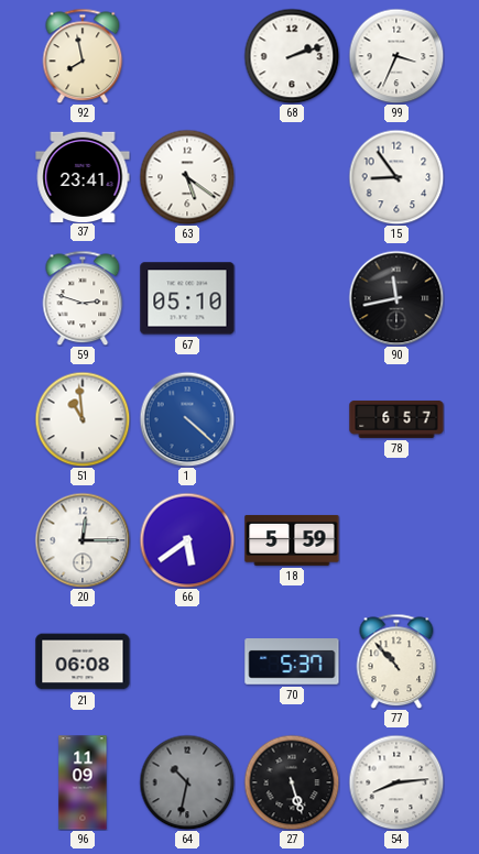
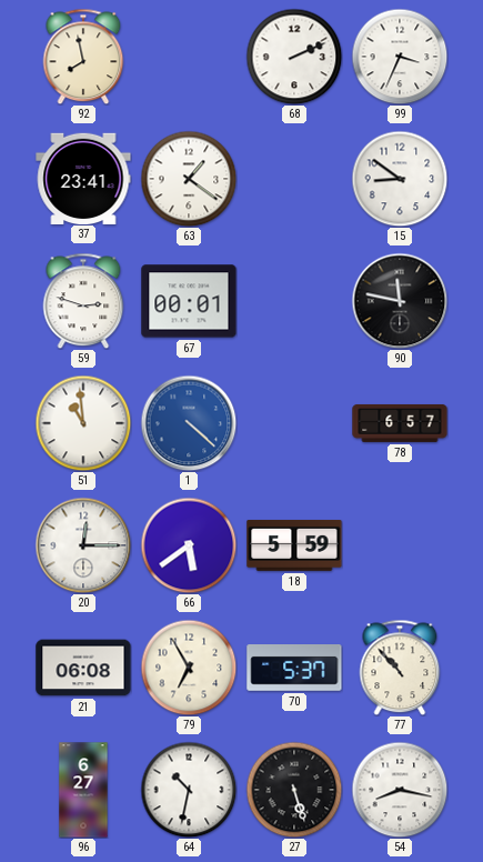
68: 2:12 -> 2:11
63: 5:21 -> 1:21
15: 8:54 -> 8:51
67: 05:10 -> 00:01
90: 11:43 -> 11:47
79: none -> 6:55
96: 11:09 -> 6:27
64 dial: grey -> white
54: 8:14 -> 8:17
